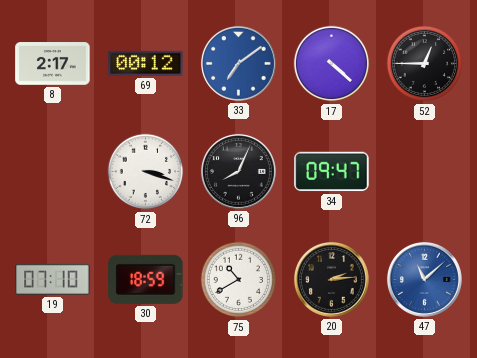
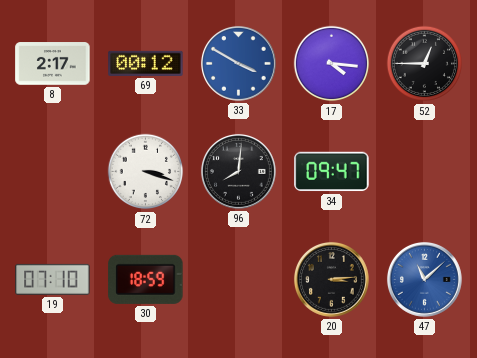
33: 7:09 -> 3:50
17: 4:22 -> 4:16
96: 8:04 -> 8:01
75: 10:40 -> none
20: 2:14 -> 3:14
